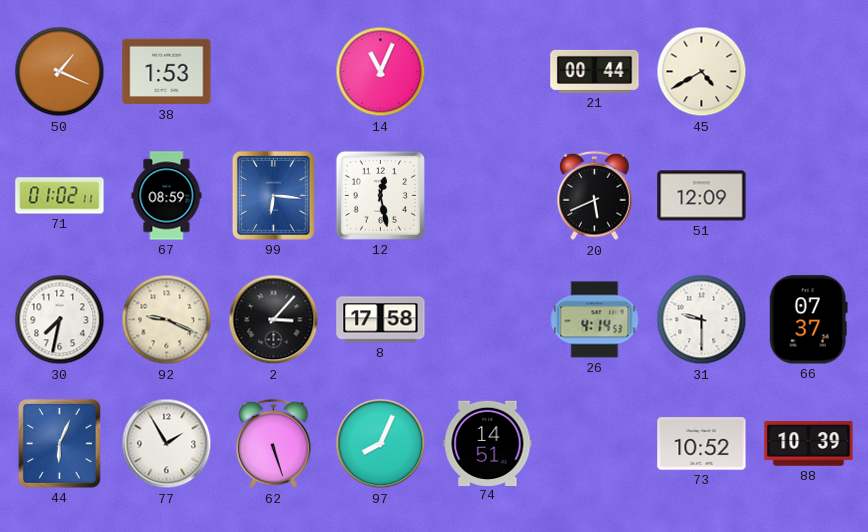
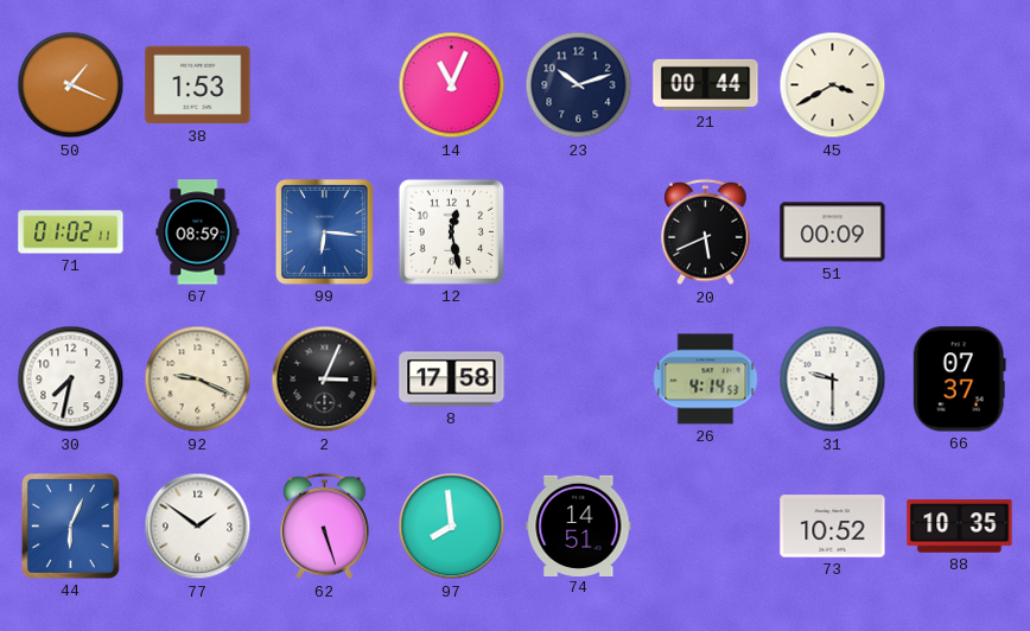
23: none -> 10:12
45: 4:40 -> 3:40
51: 12:09 -> 00:09
2: 3:07 -> 3:04
77: 1:55 -> 1:51
97: 8:04 -> 7:59
88: 10:39 -> 10:35
